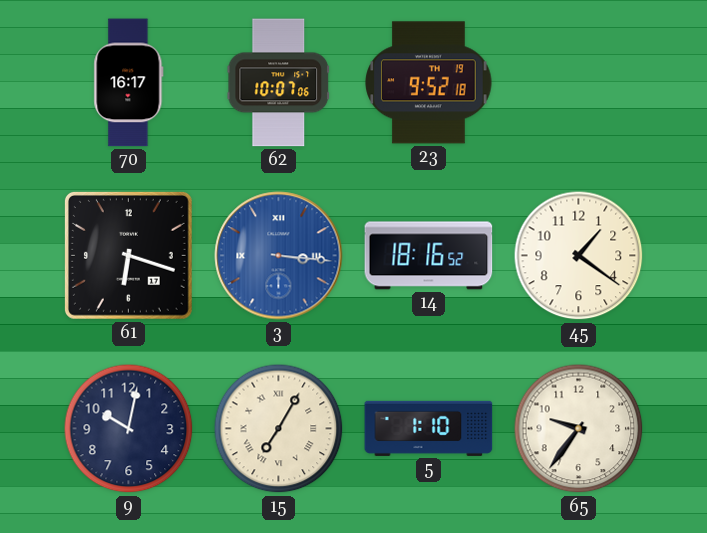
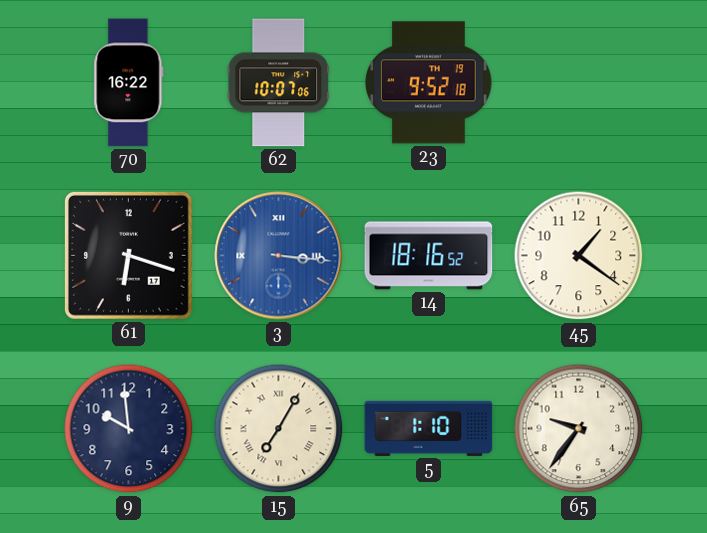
70: 16:17 -> 16:22
9: 10:02 -> 9:59
